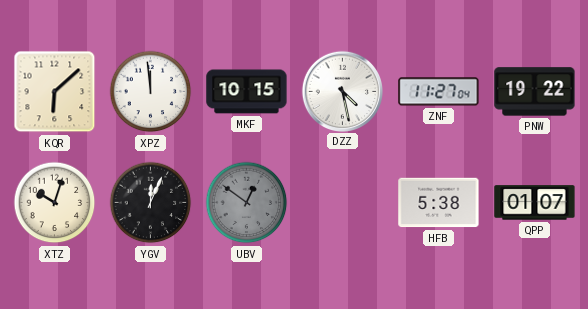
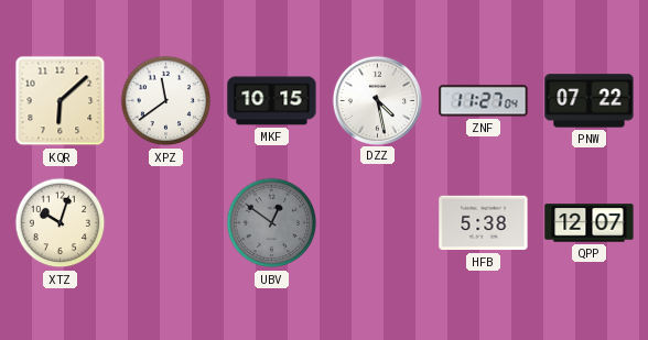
XPZ: 11:59 -> 11:39
PNW: 19:22 -> 07:22
YGV: 12:04 -> none
QPP: 01:07 -> 12:07
